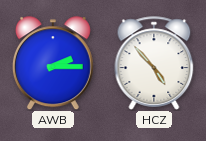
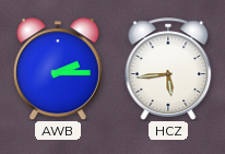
HCZ: 4:53 -> 5:44
